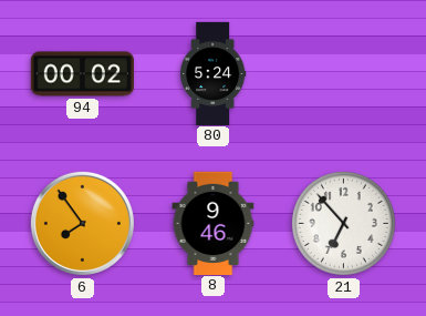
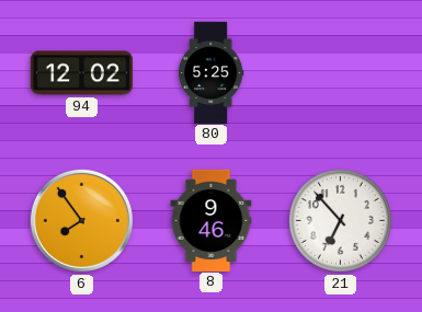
94: 00:02 -> 12:02
80: 5:24 -> 5:25
